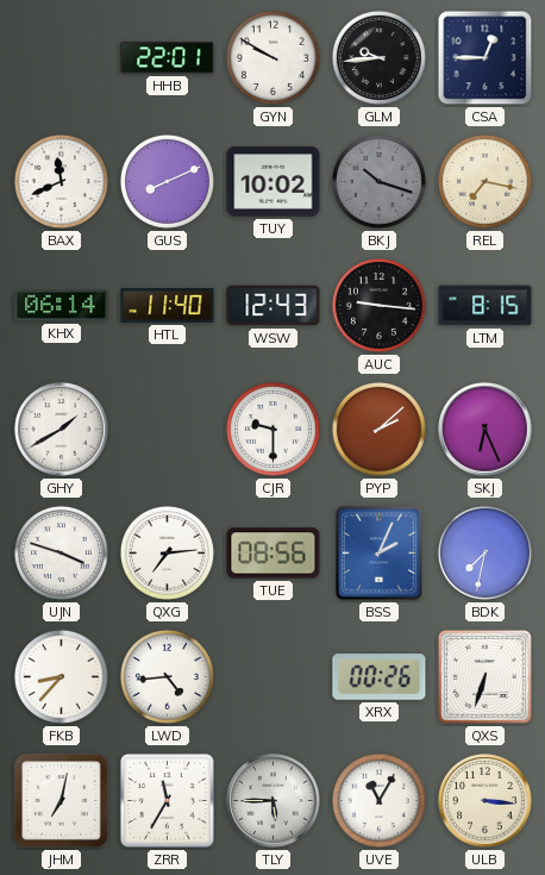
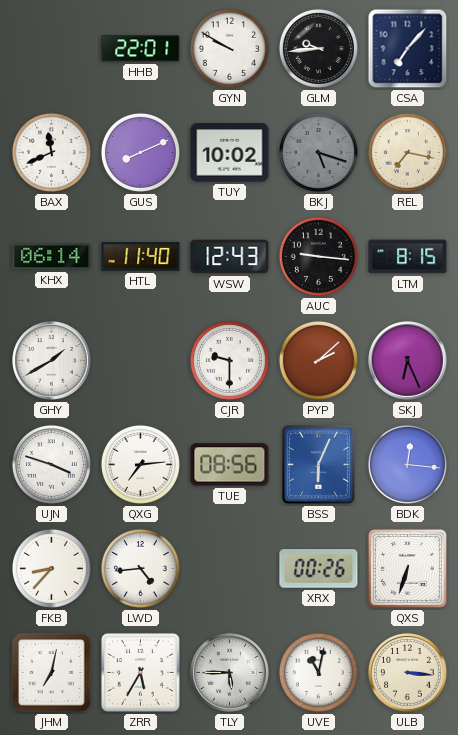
CSA: 12:45 -> 7:07
BKJ: 10:18 -> 5:18
BSS: 2:04 -> 6:04
BDK: 7:32 -> 12:16
ZRR: 11:35 -> 5:35
UVE: 11:05 -> 11:02
